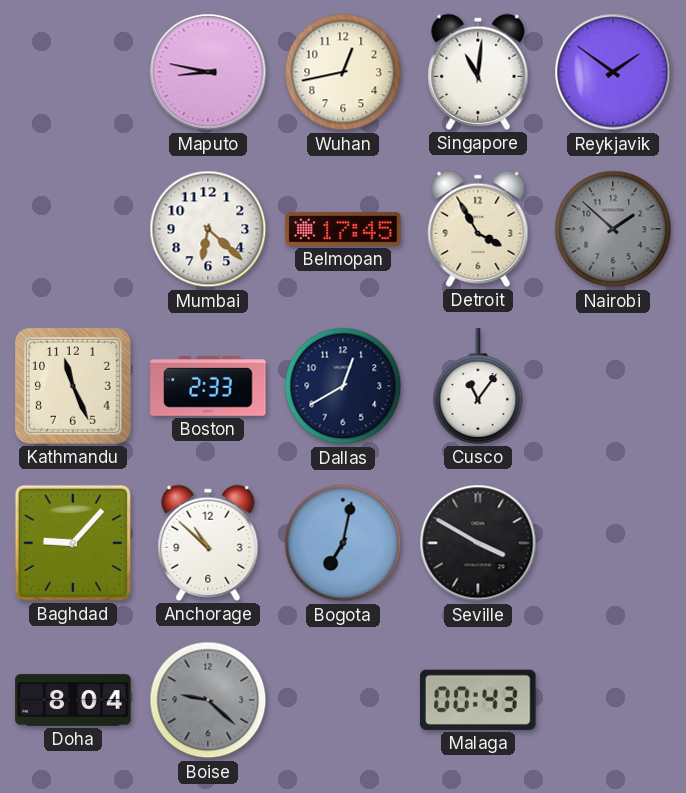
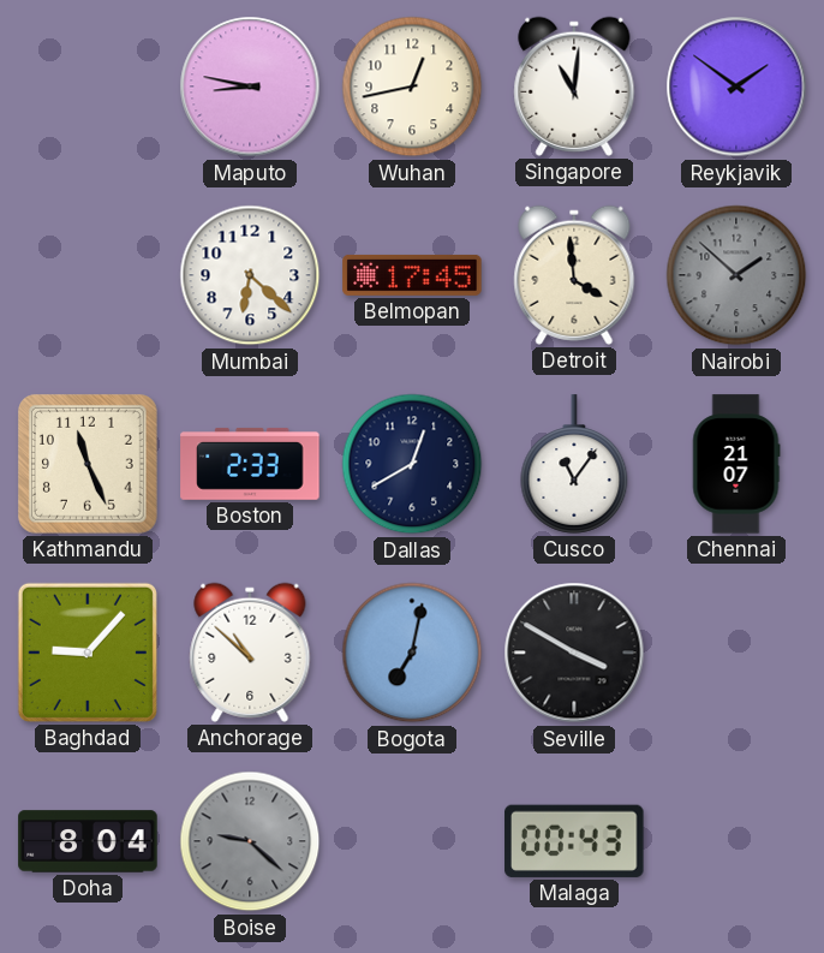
Detroit: 3:55 -> 3:59
Chennai: none -> 21:07
